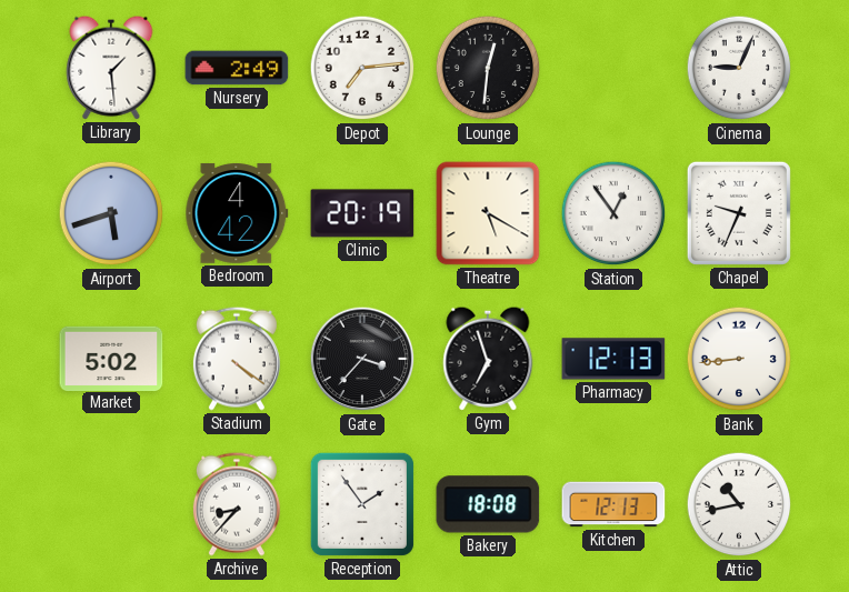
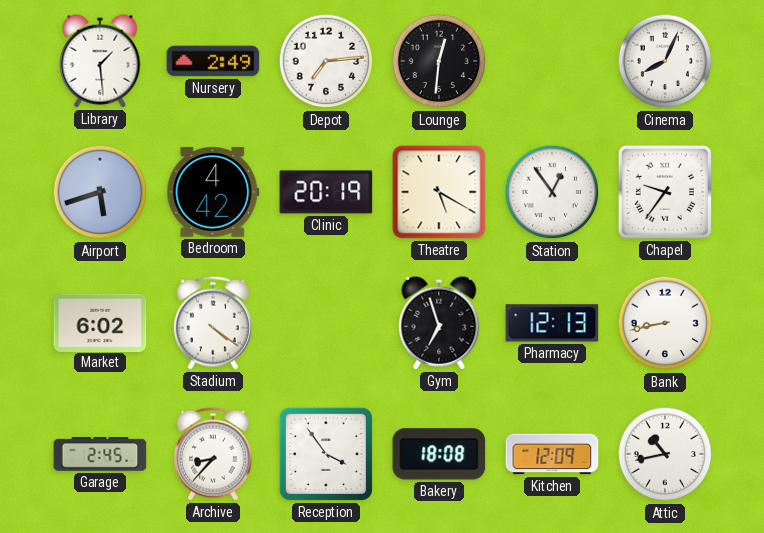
Cinema: 9:04 -> 8:04
Chapel: 9:34 -> 9:36
Market: 5:02 -> 6:02
Gate: 3:37 -> none
Bank: 8:44 -> 8:43
Garage: none -> 2:45
Reception: 1:54 -> 3:54
Kitchen: 12:13 -> 12:09
